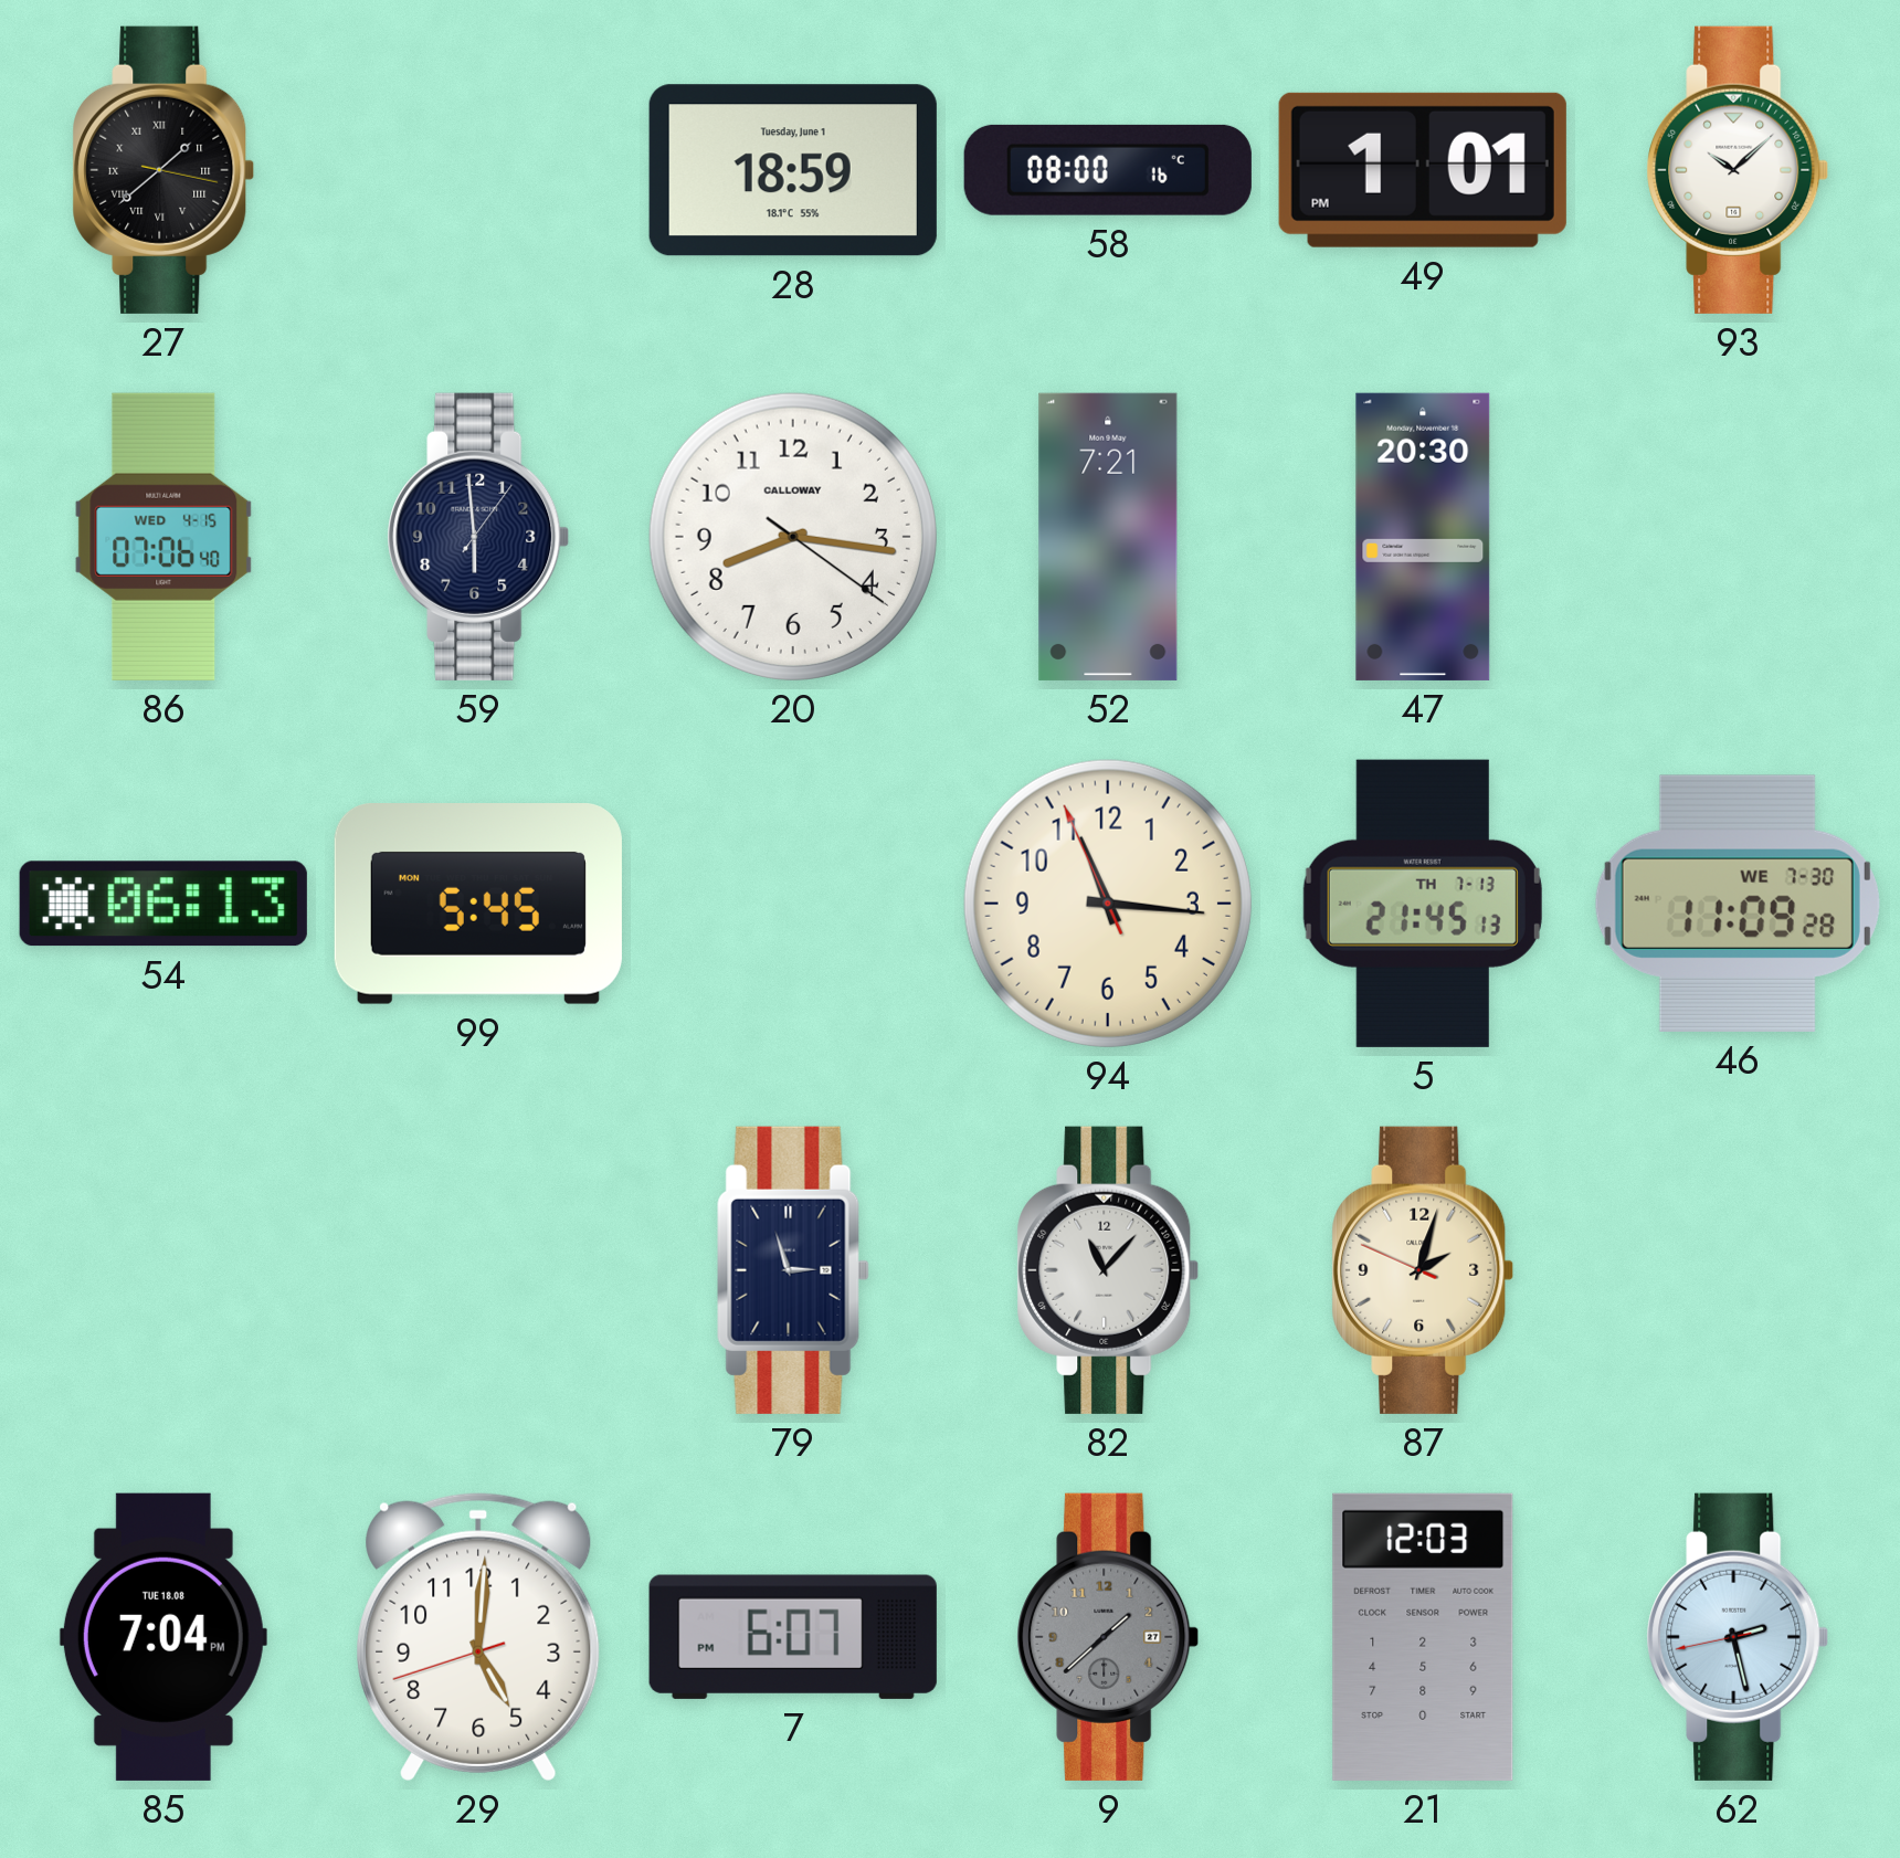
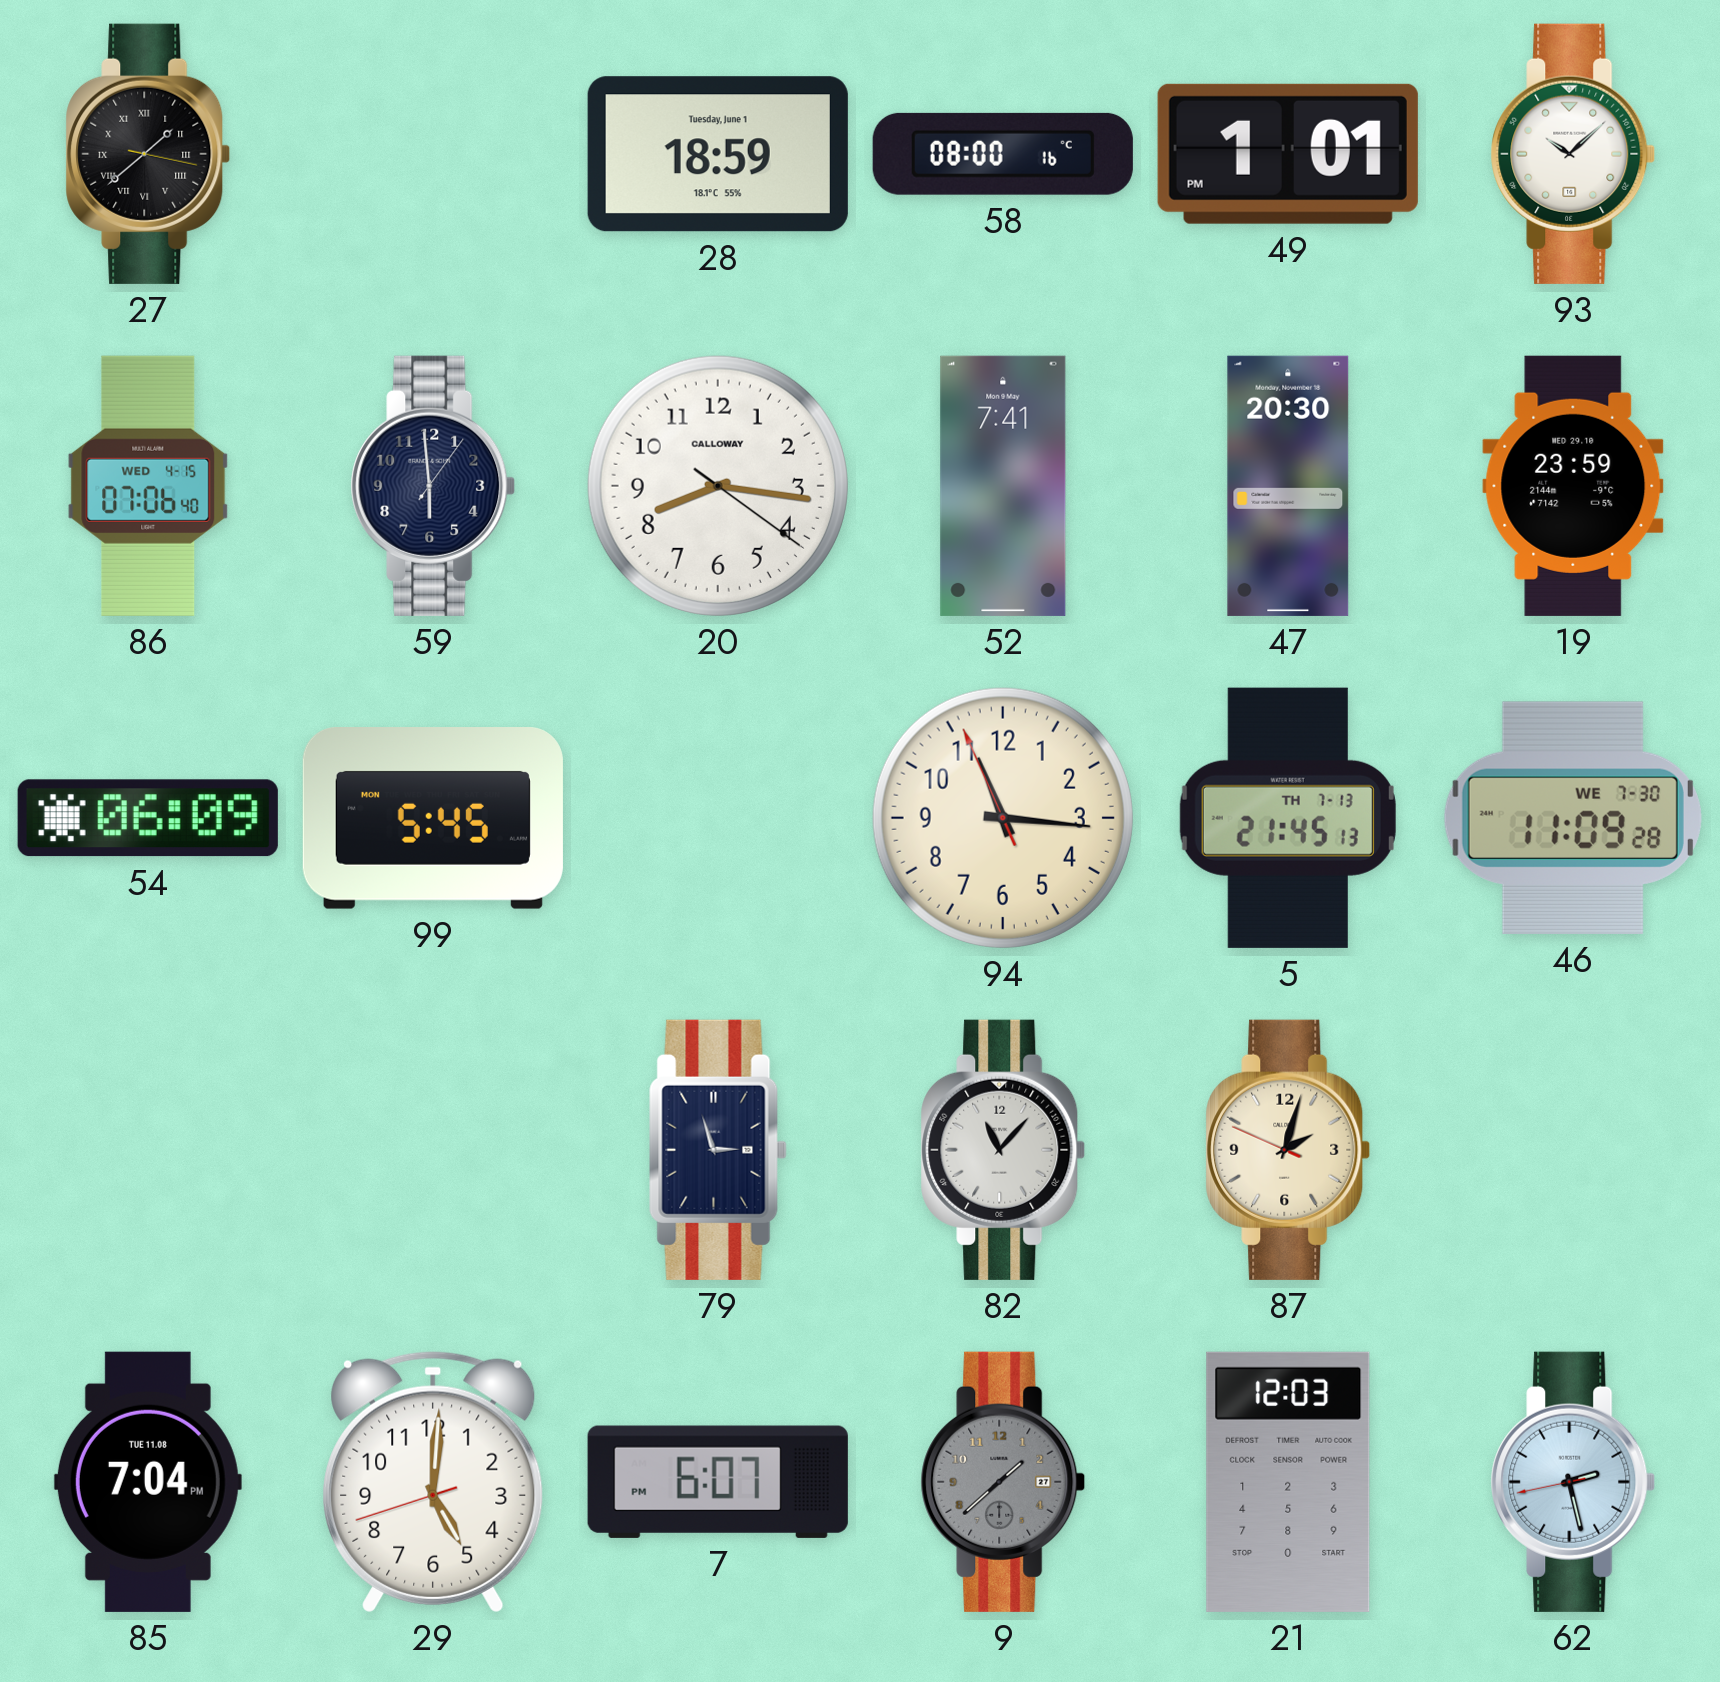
52: 7:21 -> 7:41
19: none -> 23:59
54: 06:13 -> 06:09
85 date: TUE 18.08 -> TUE 11.08
